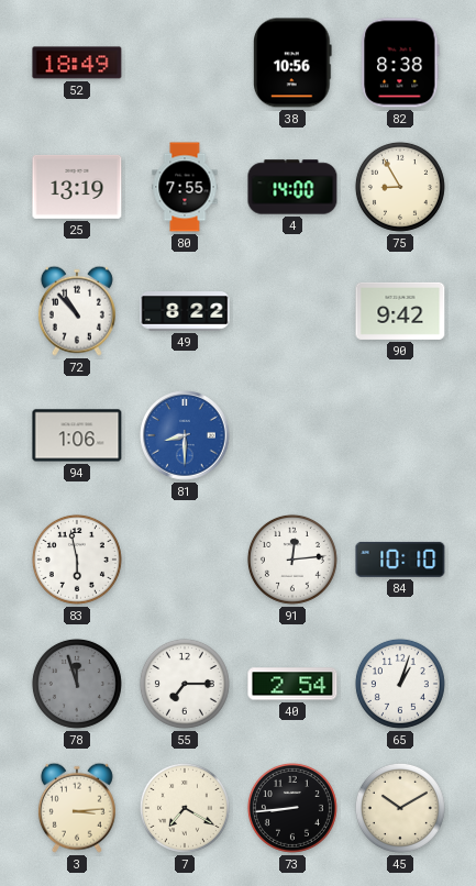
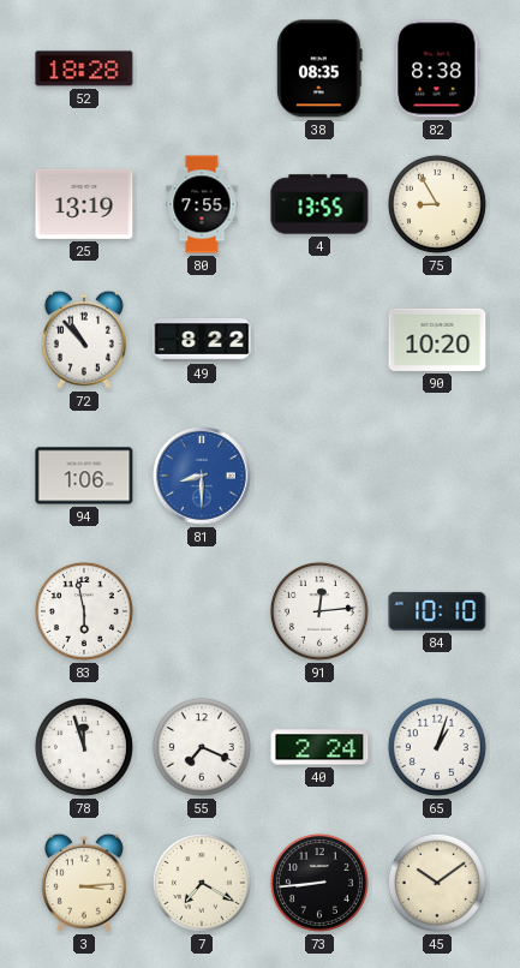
52: 18:49 -> 18:28
38: 10:56 -> 08:35
4: 14:00 -> 13:55
90: 9:42 -> 10:20
78 dial: grey -> white
55: 7:15 -> 7:19
40: 2:54 -> 2:24
45: 10:10 -> 10:09
